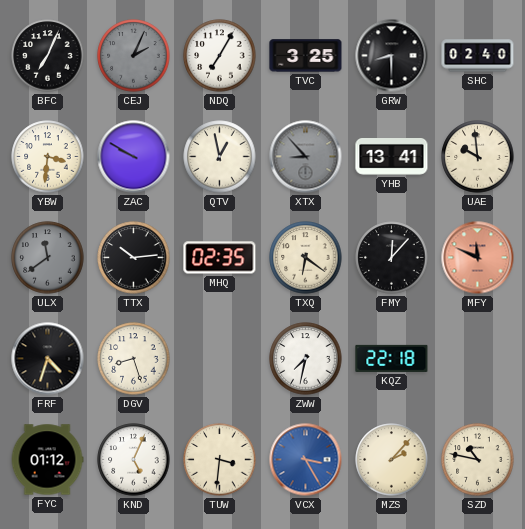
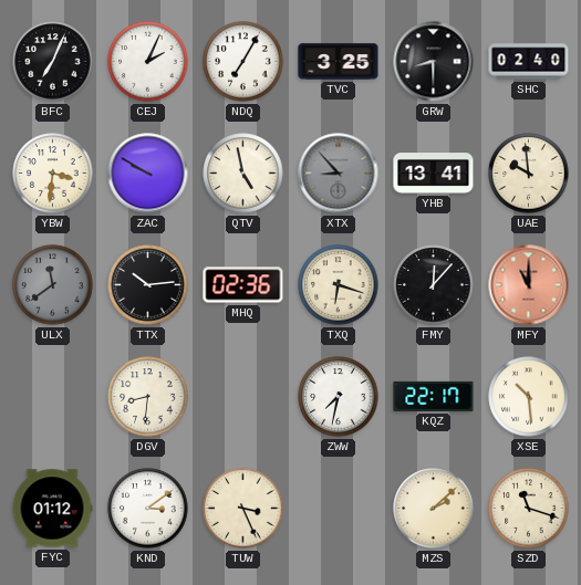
CEJ dial: grey -> white
QTV: 12:58 -> 4:58
MHQ: 02:35 -> 02:36
TXQ: 6:21 -> 6:18
MFY: 11:49 -> 11:00
FRF: 4:33 -> none
DGV: 8:27 -> 8:31
KQZ: 22:18 -> 22:17
XSE: none -> 10:29
KND: 5:04 -> 3:09
TUW: 3:31 -> 3:26
VCX: 3:25 -> none
MZS: 2:07 -> 2:08
SZD: 10:47 -> 11:18
